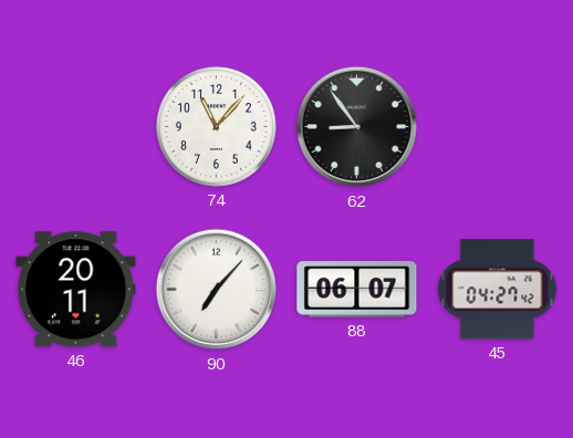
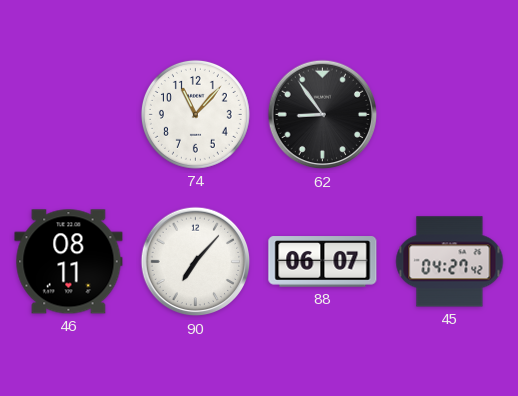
46: 20:11 -> 08:11
